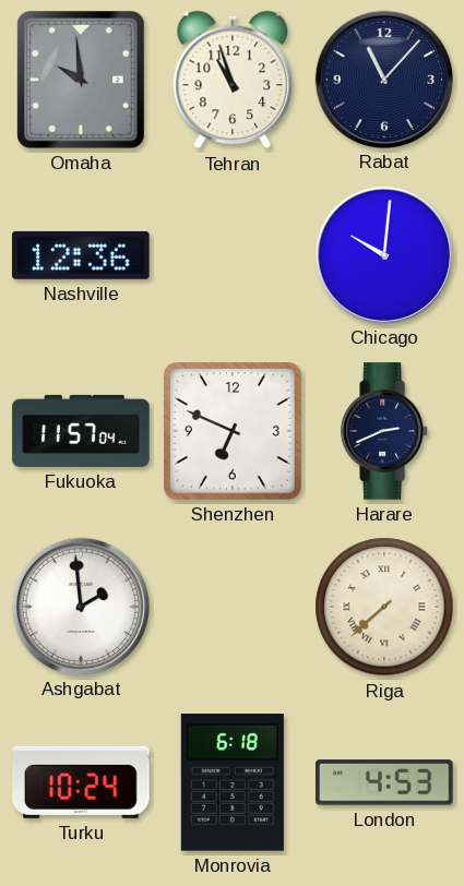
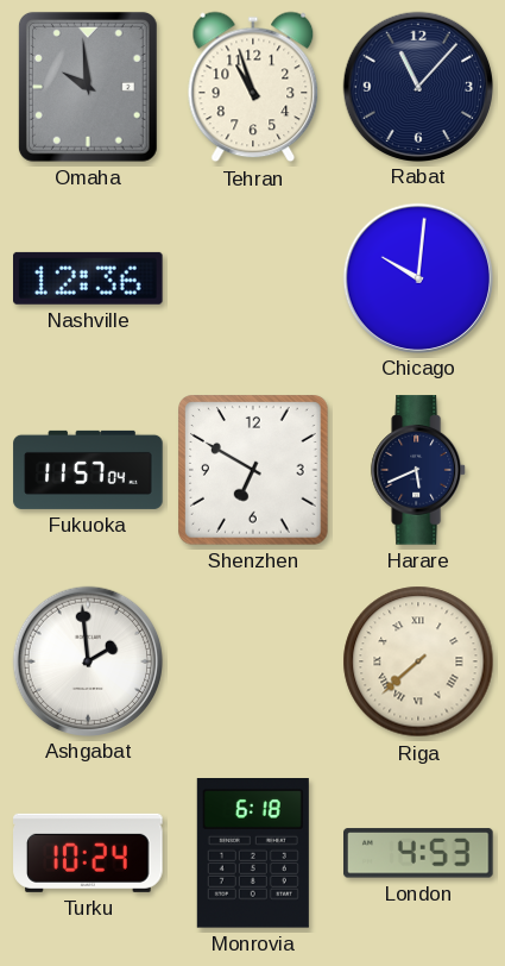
Shenzhen: 6:49 -> 6:50
Harare: 2:41 -> 5:41
